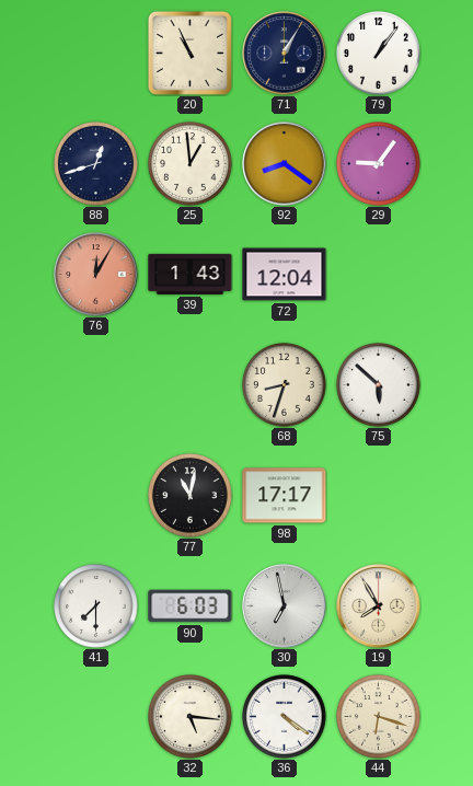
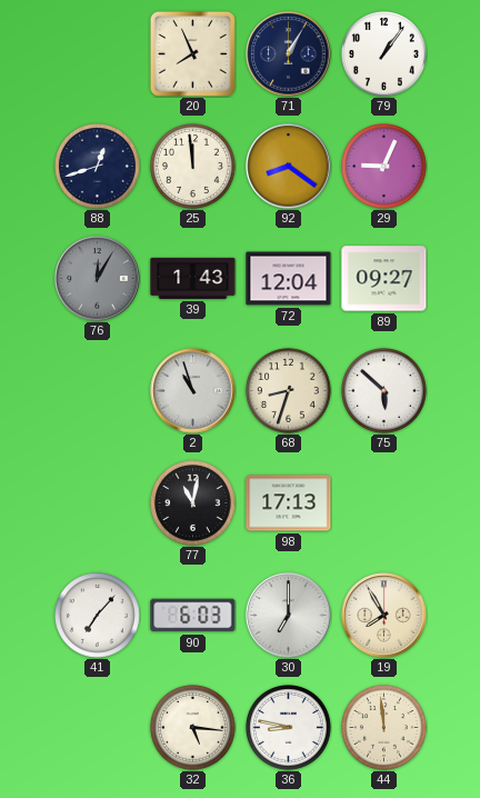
20: 10:56 -> 7:56
25: 12:59 -> 11:59
29: 9:06 -> 9:04
76 dial: salmon -> grey
89: none -> 09:27
2: none -> 10:57
98: 17:17 -> 17:13
41: 7:30 -> 7:07
30: 6:58 -> 7:00
36: 4:21 -> 8:47
44: 6:18 -> 11:59
